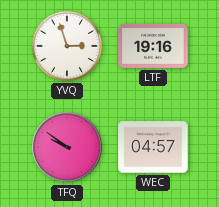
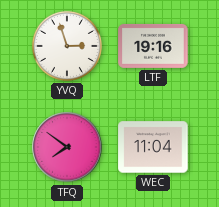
TFQ: 9:51 -> 7:51
WEC: 04:57 -> 11:04
